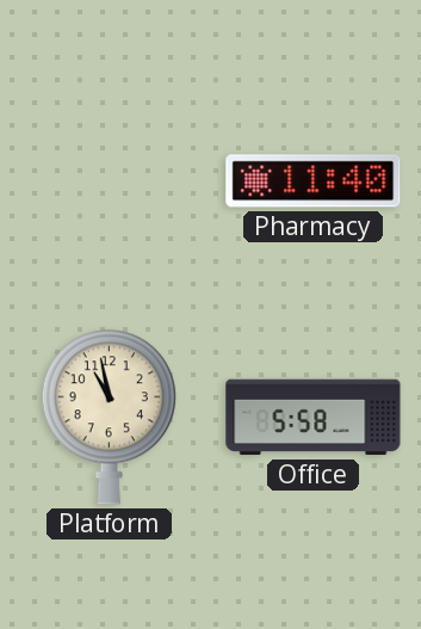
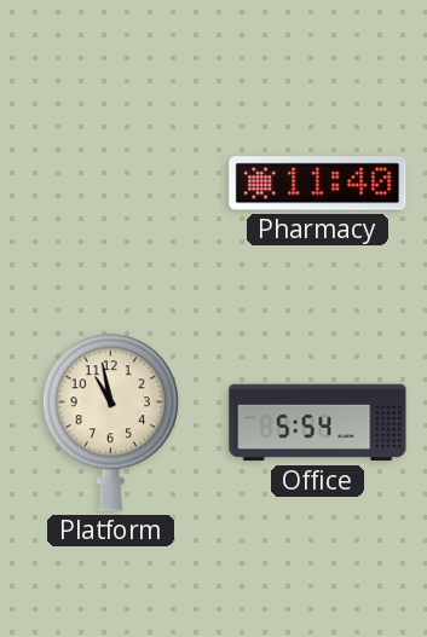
Office: 5:58 -> 5:54
